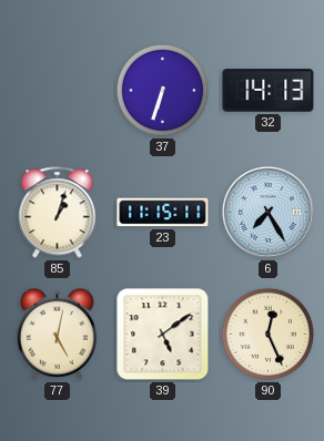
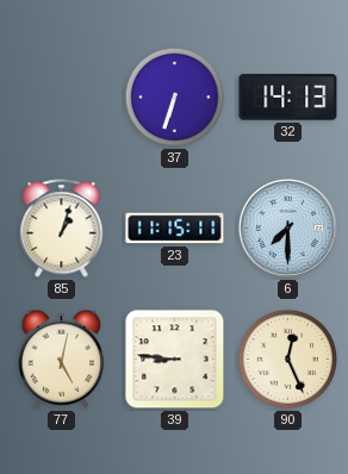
6: 7:25 -> 7:30
39: 5:09 -> 8:46
